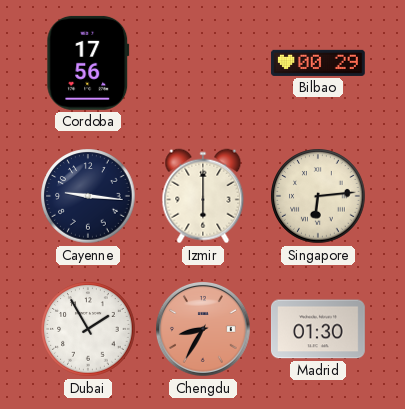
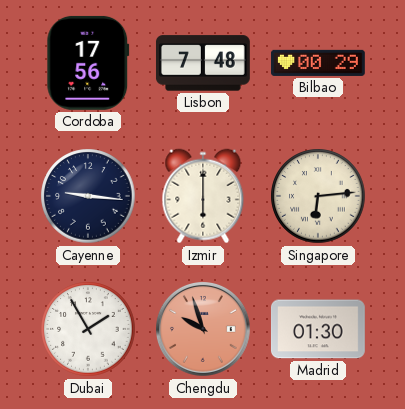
Lisbon: none -> 7:48
Chengdu: 8:35 -> 9:57
